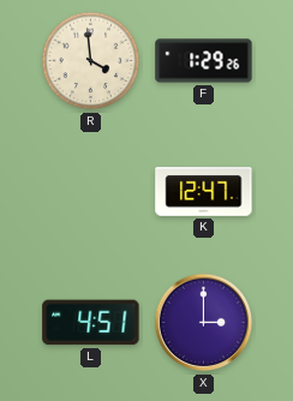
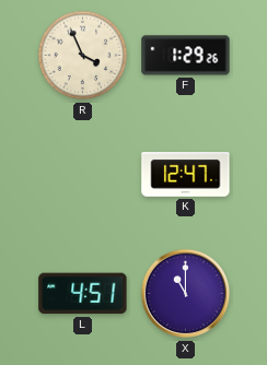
R: 3:59 -> 3:56
X: 3:00 -> 11:00
